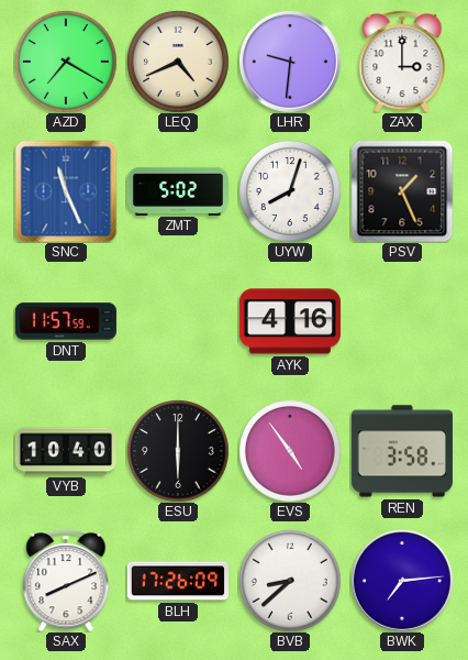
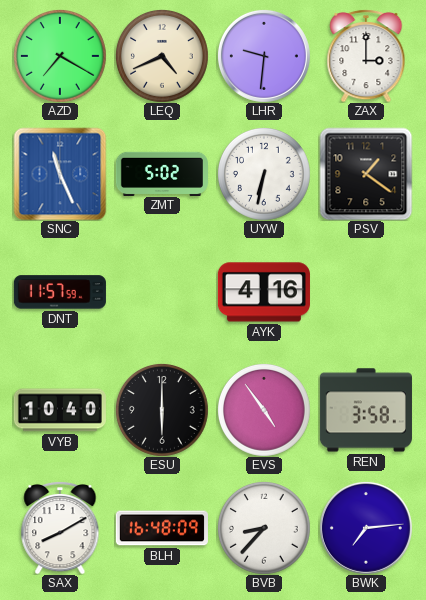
UYW: 8:03 -> 6:32
PSV: 1:26 -> 1:21
SAX: 8:11 -> 8:10
BLH: 17:26 -> 16:48
BVB: 8:38 -> 8:37
